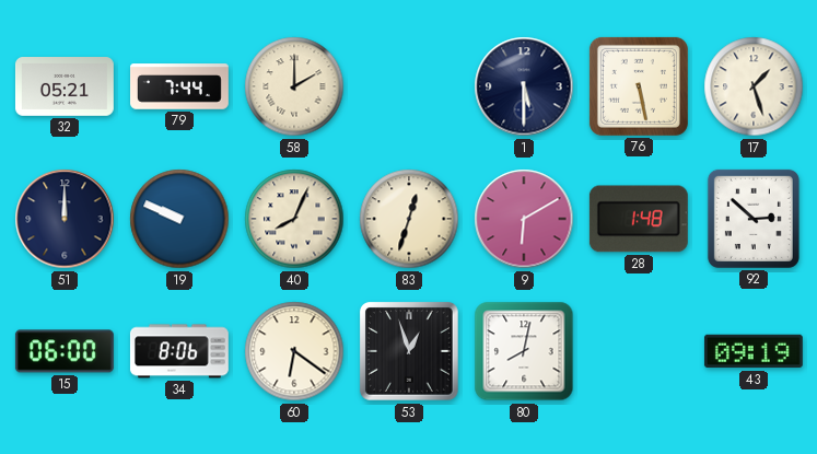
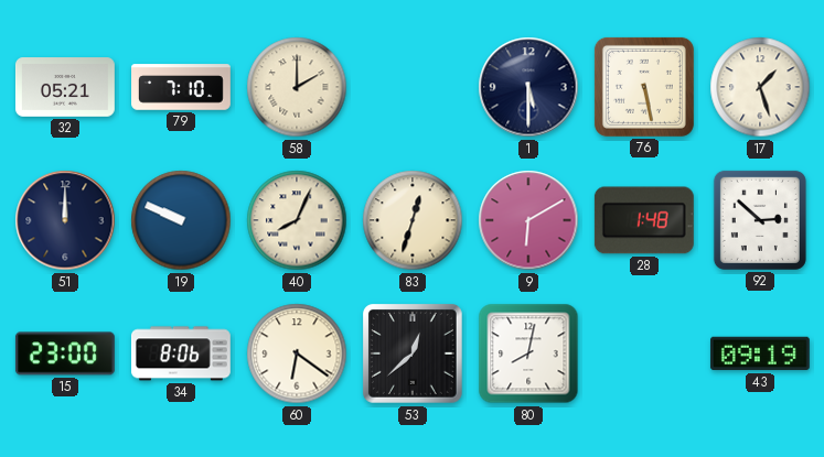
79: 7:44 -> 7:10
15: 06:00 -> 23:00
53: 12:57 -> 12:38
